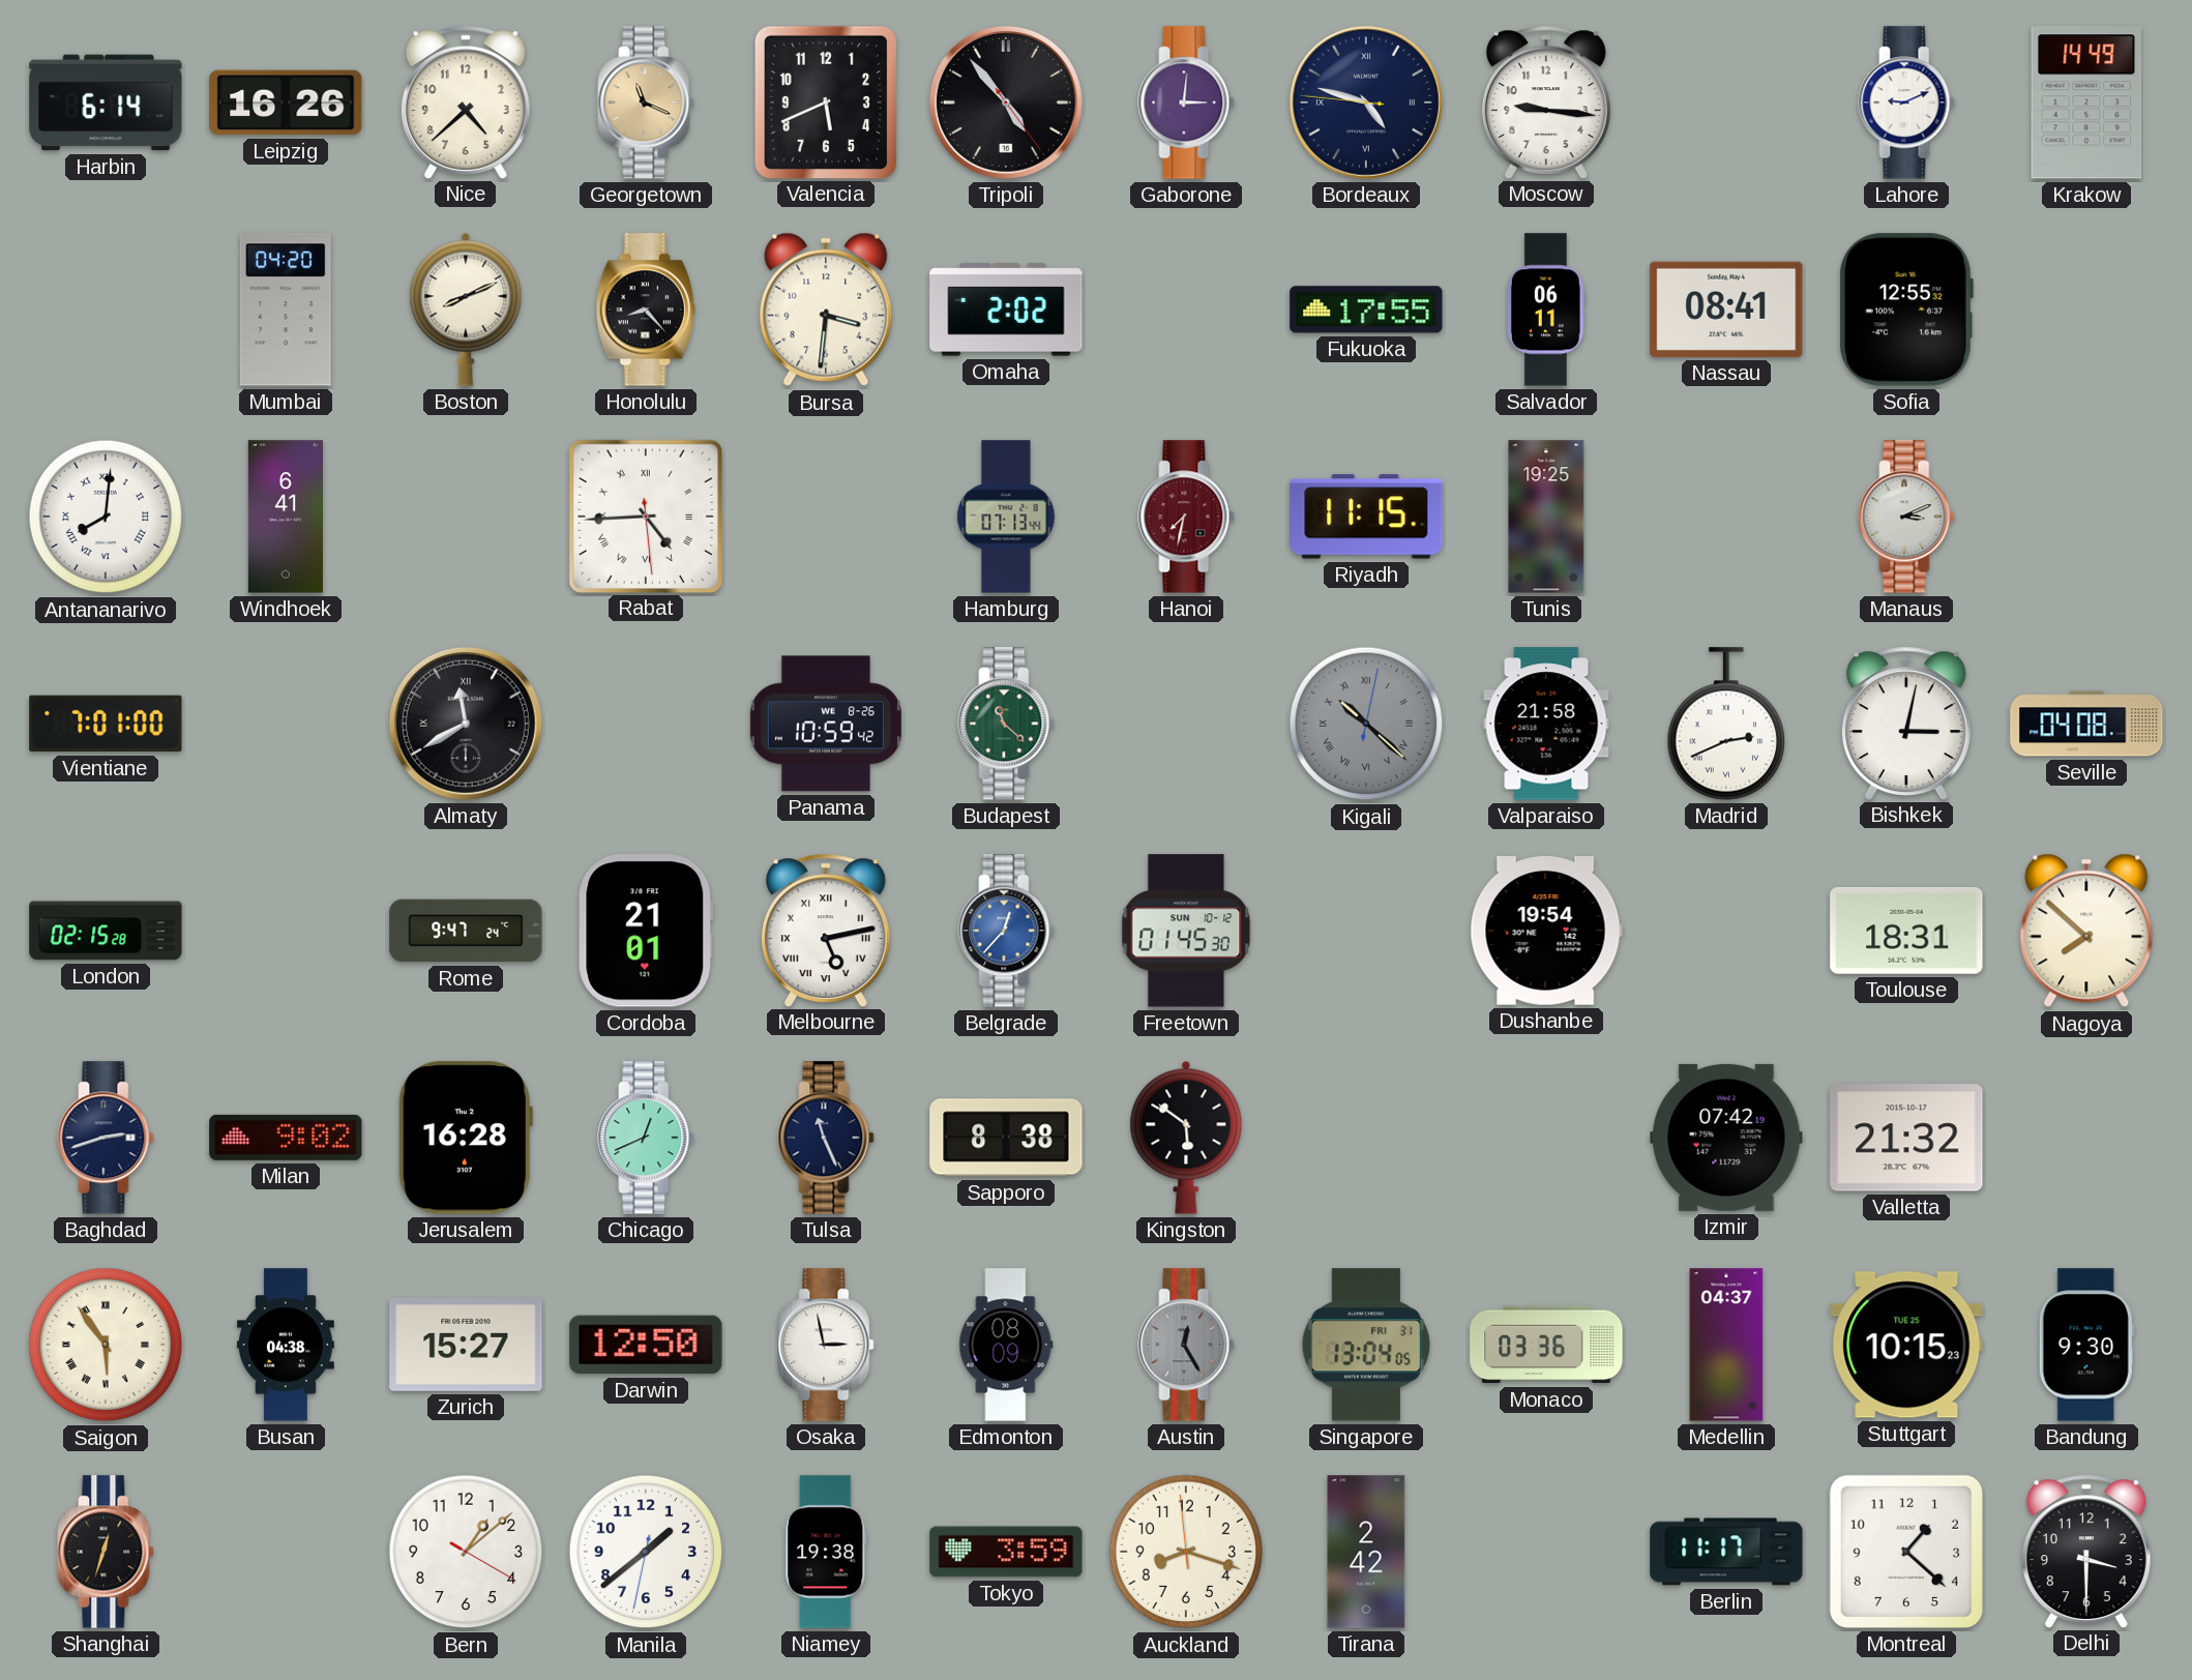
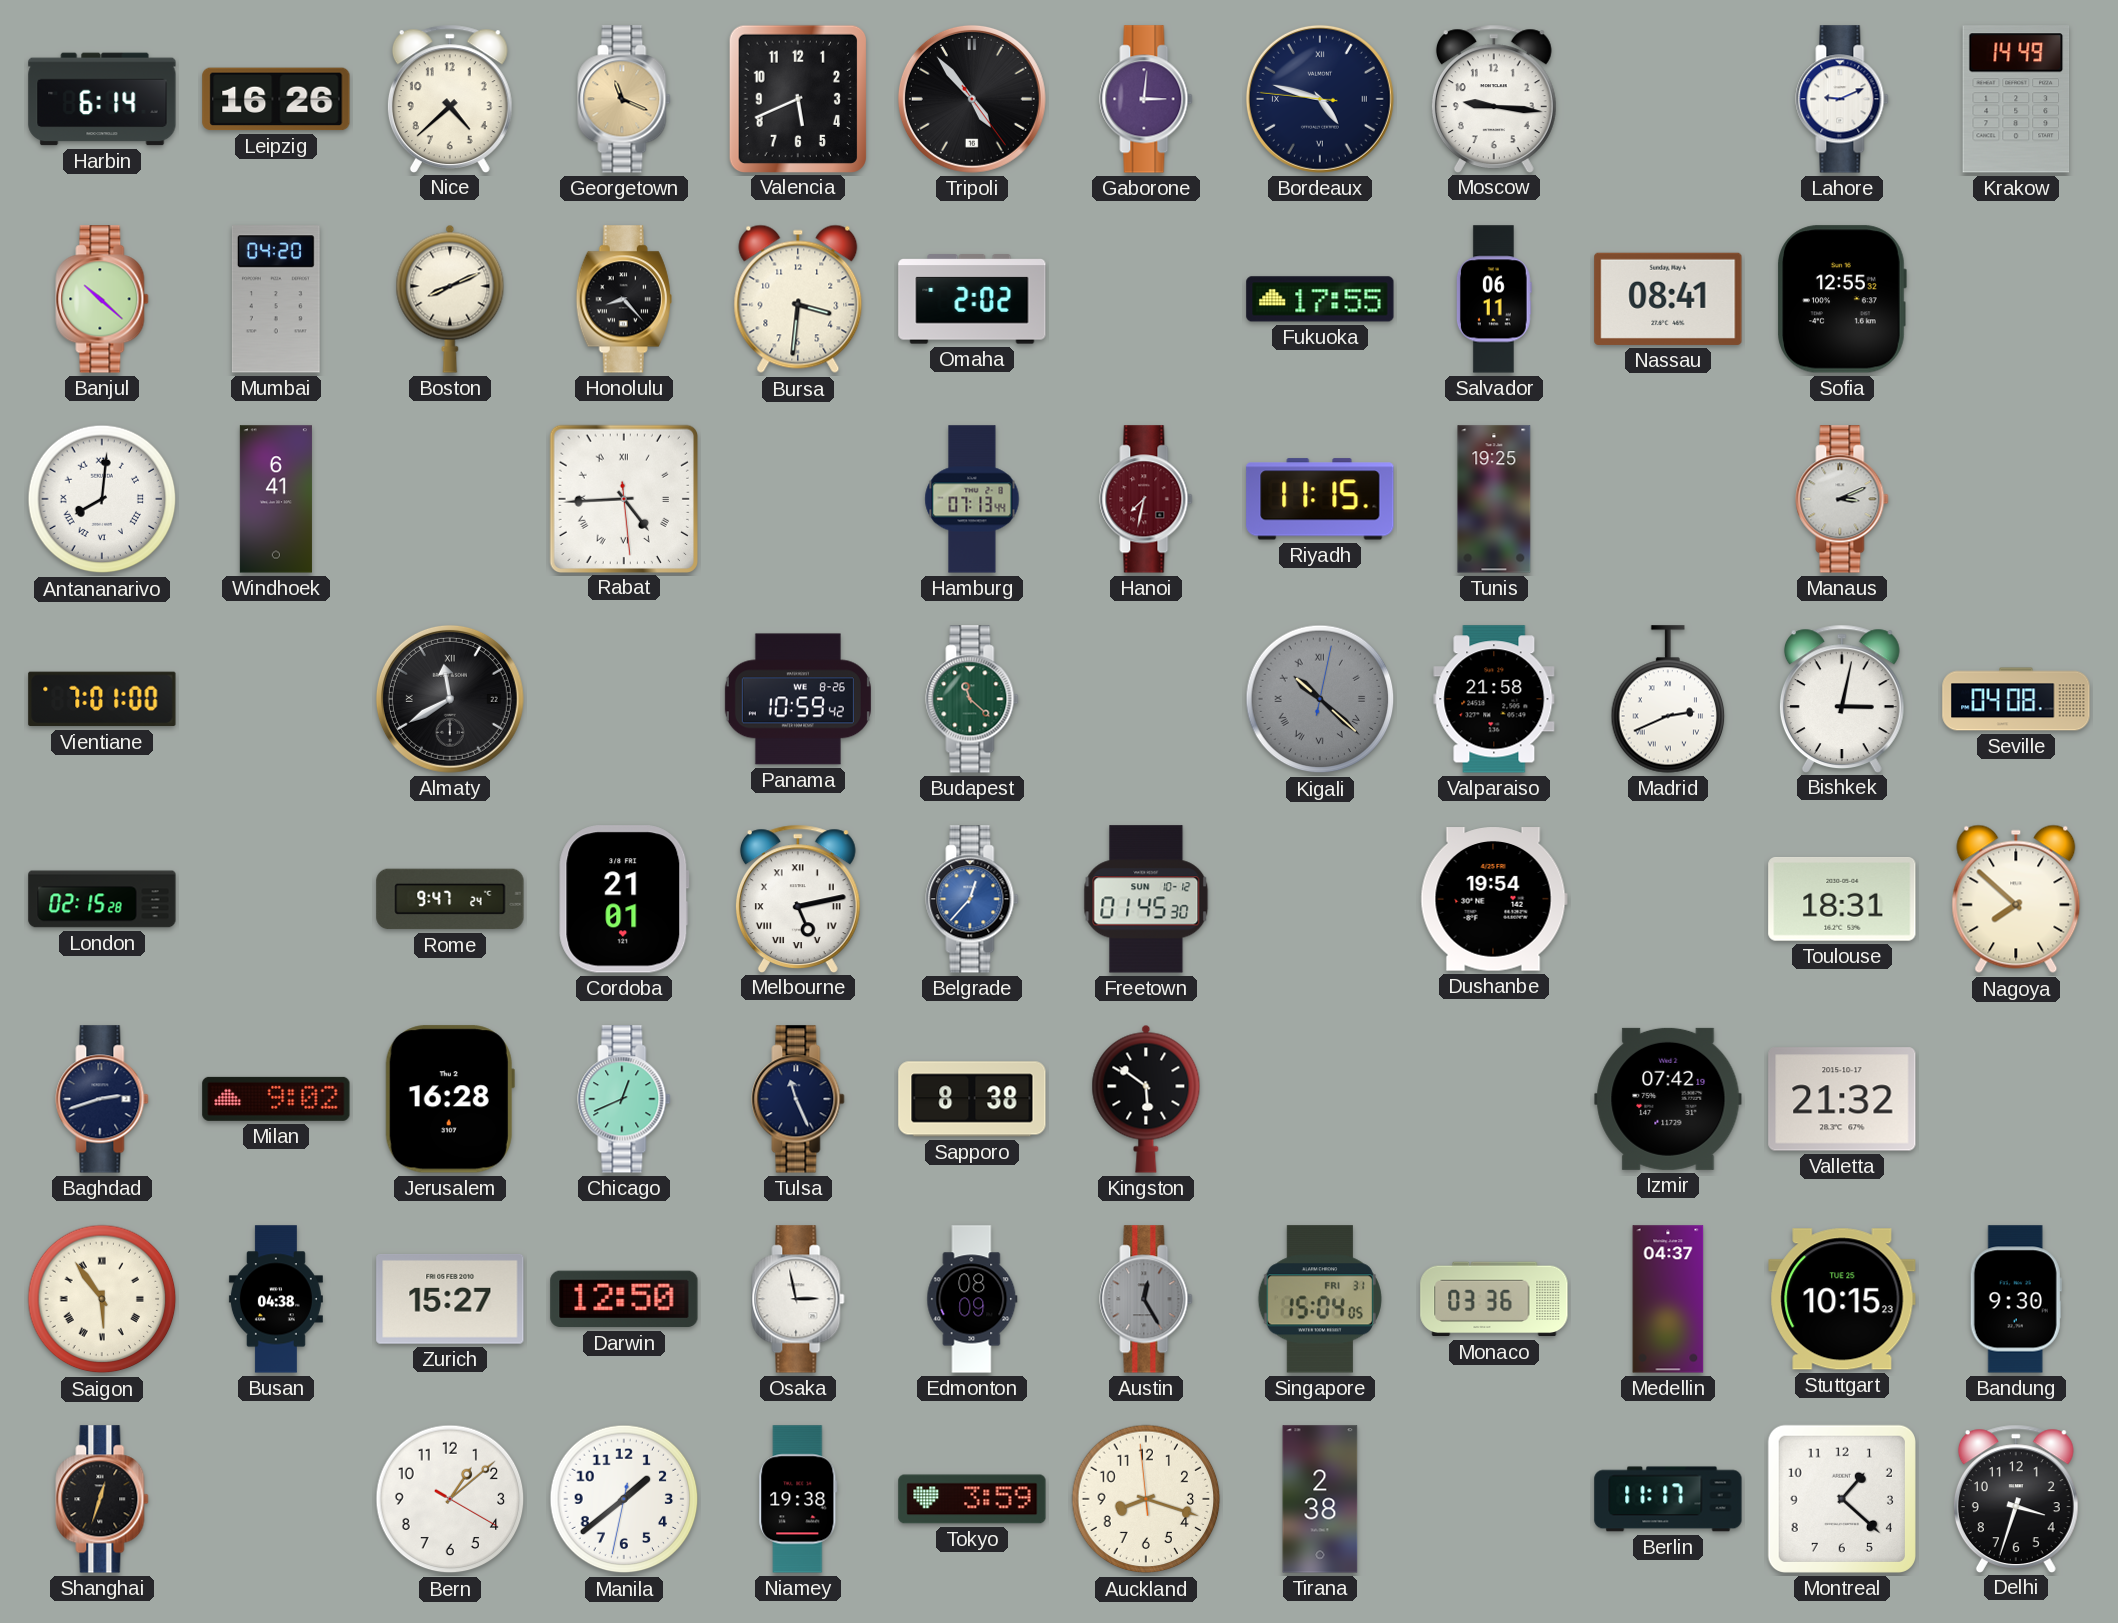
Banjul: none -> 10:22
Singapore: 13:04 -> 15:04
Tirana: 2:42 -> 2:38
Delhi: 3:30 -> 3:33
